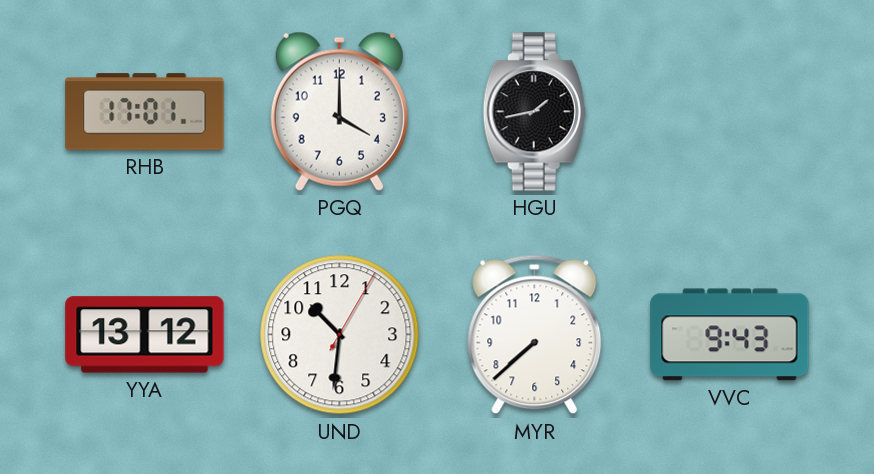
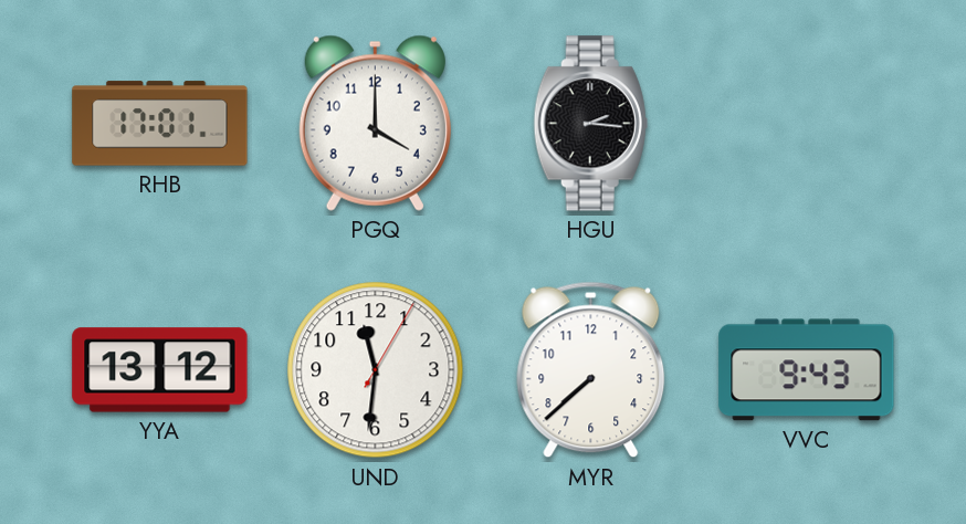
HGU: 1:43 -> 2:16
UND: 10:31 -> 11:31
